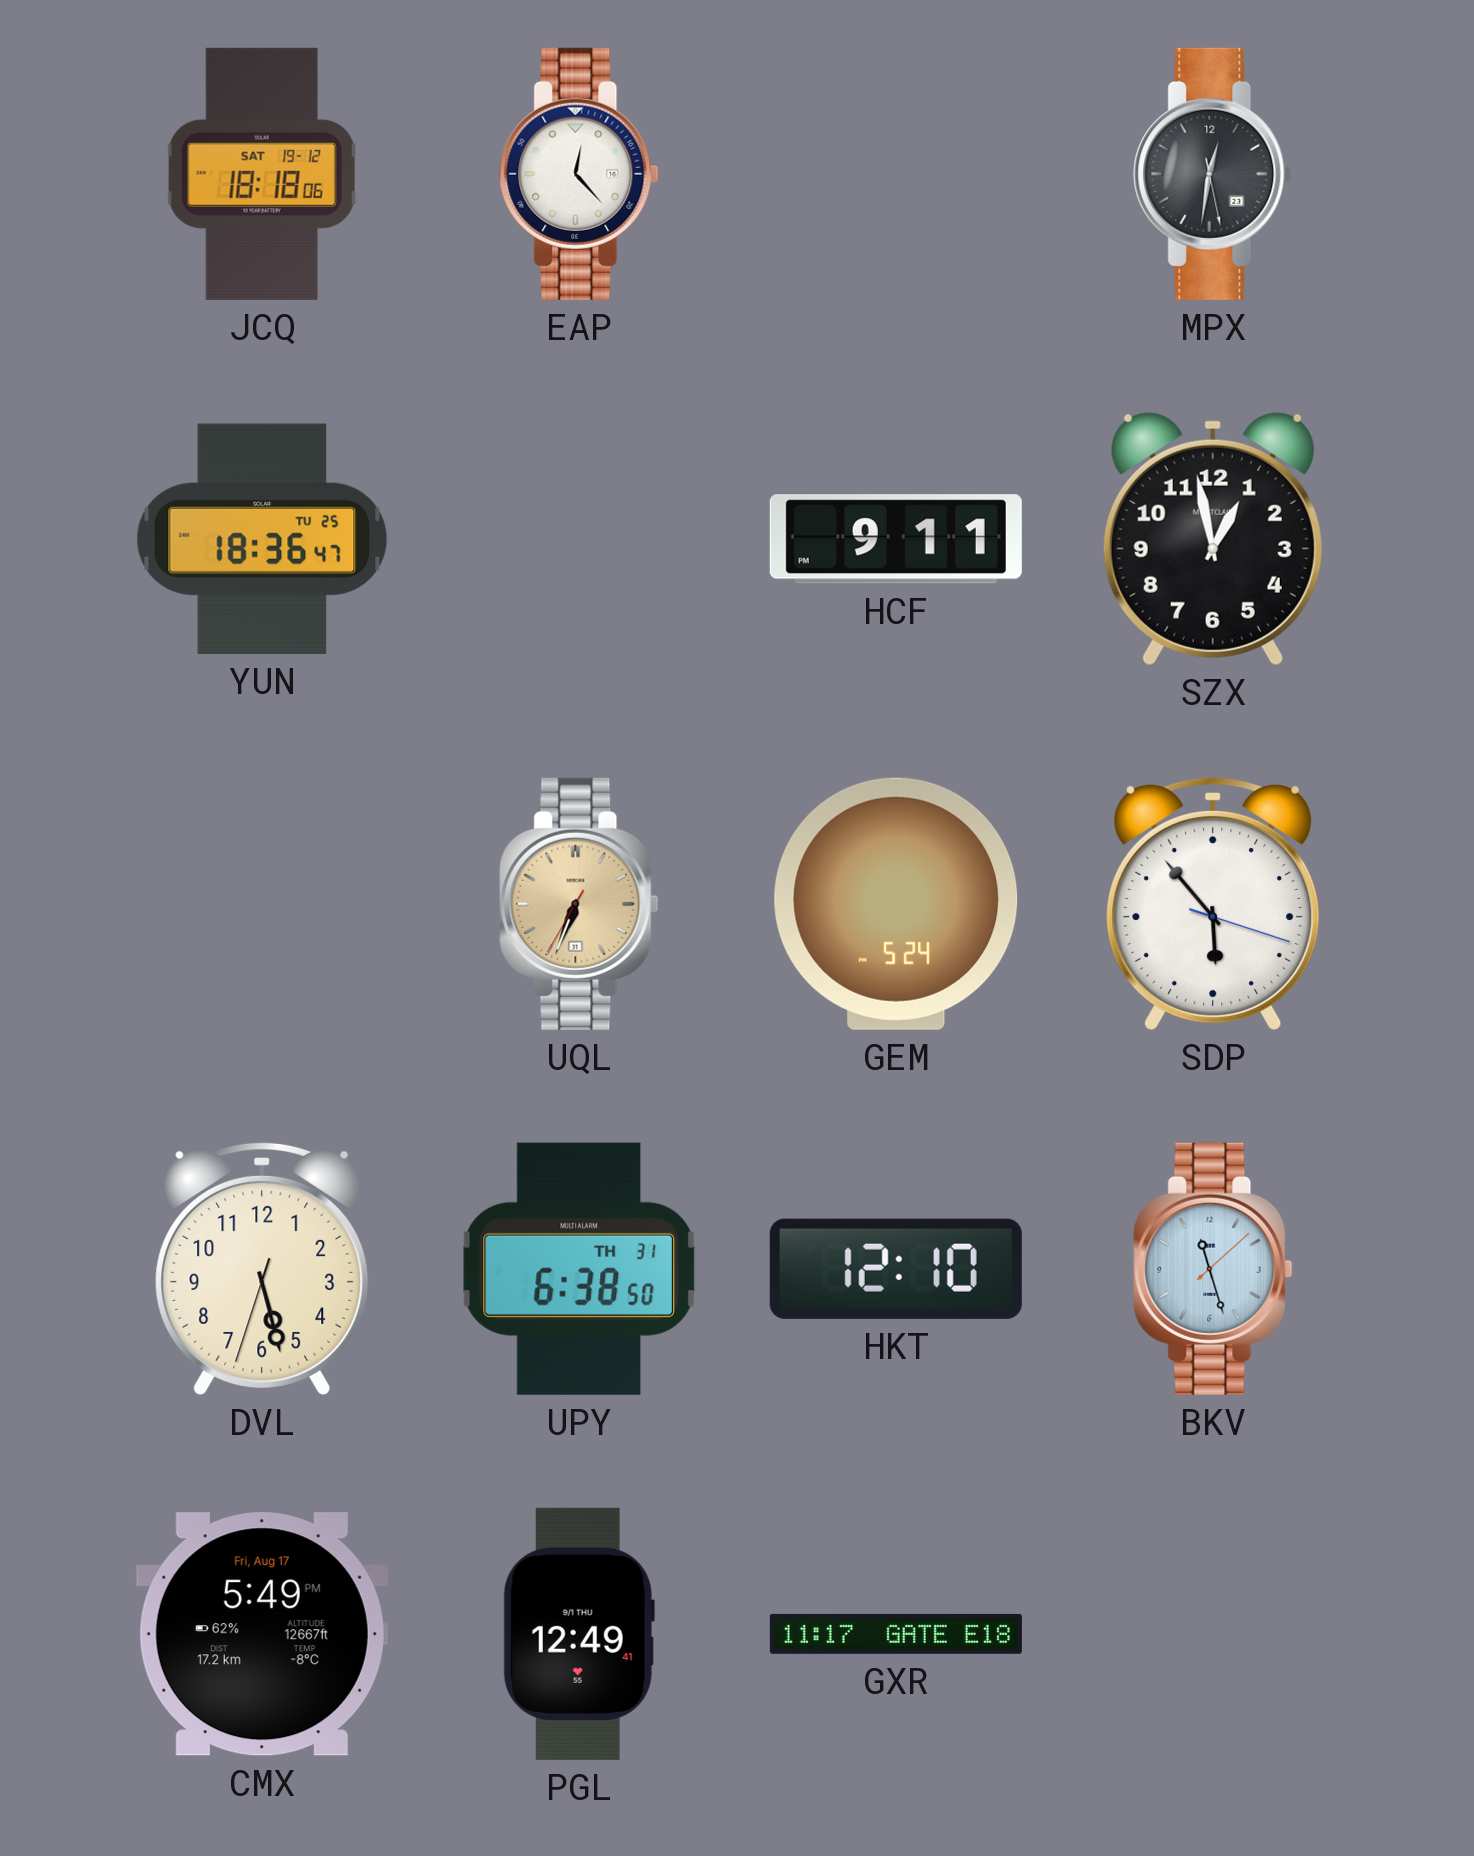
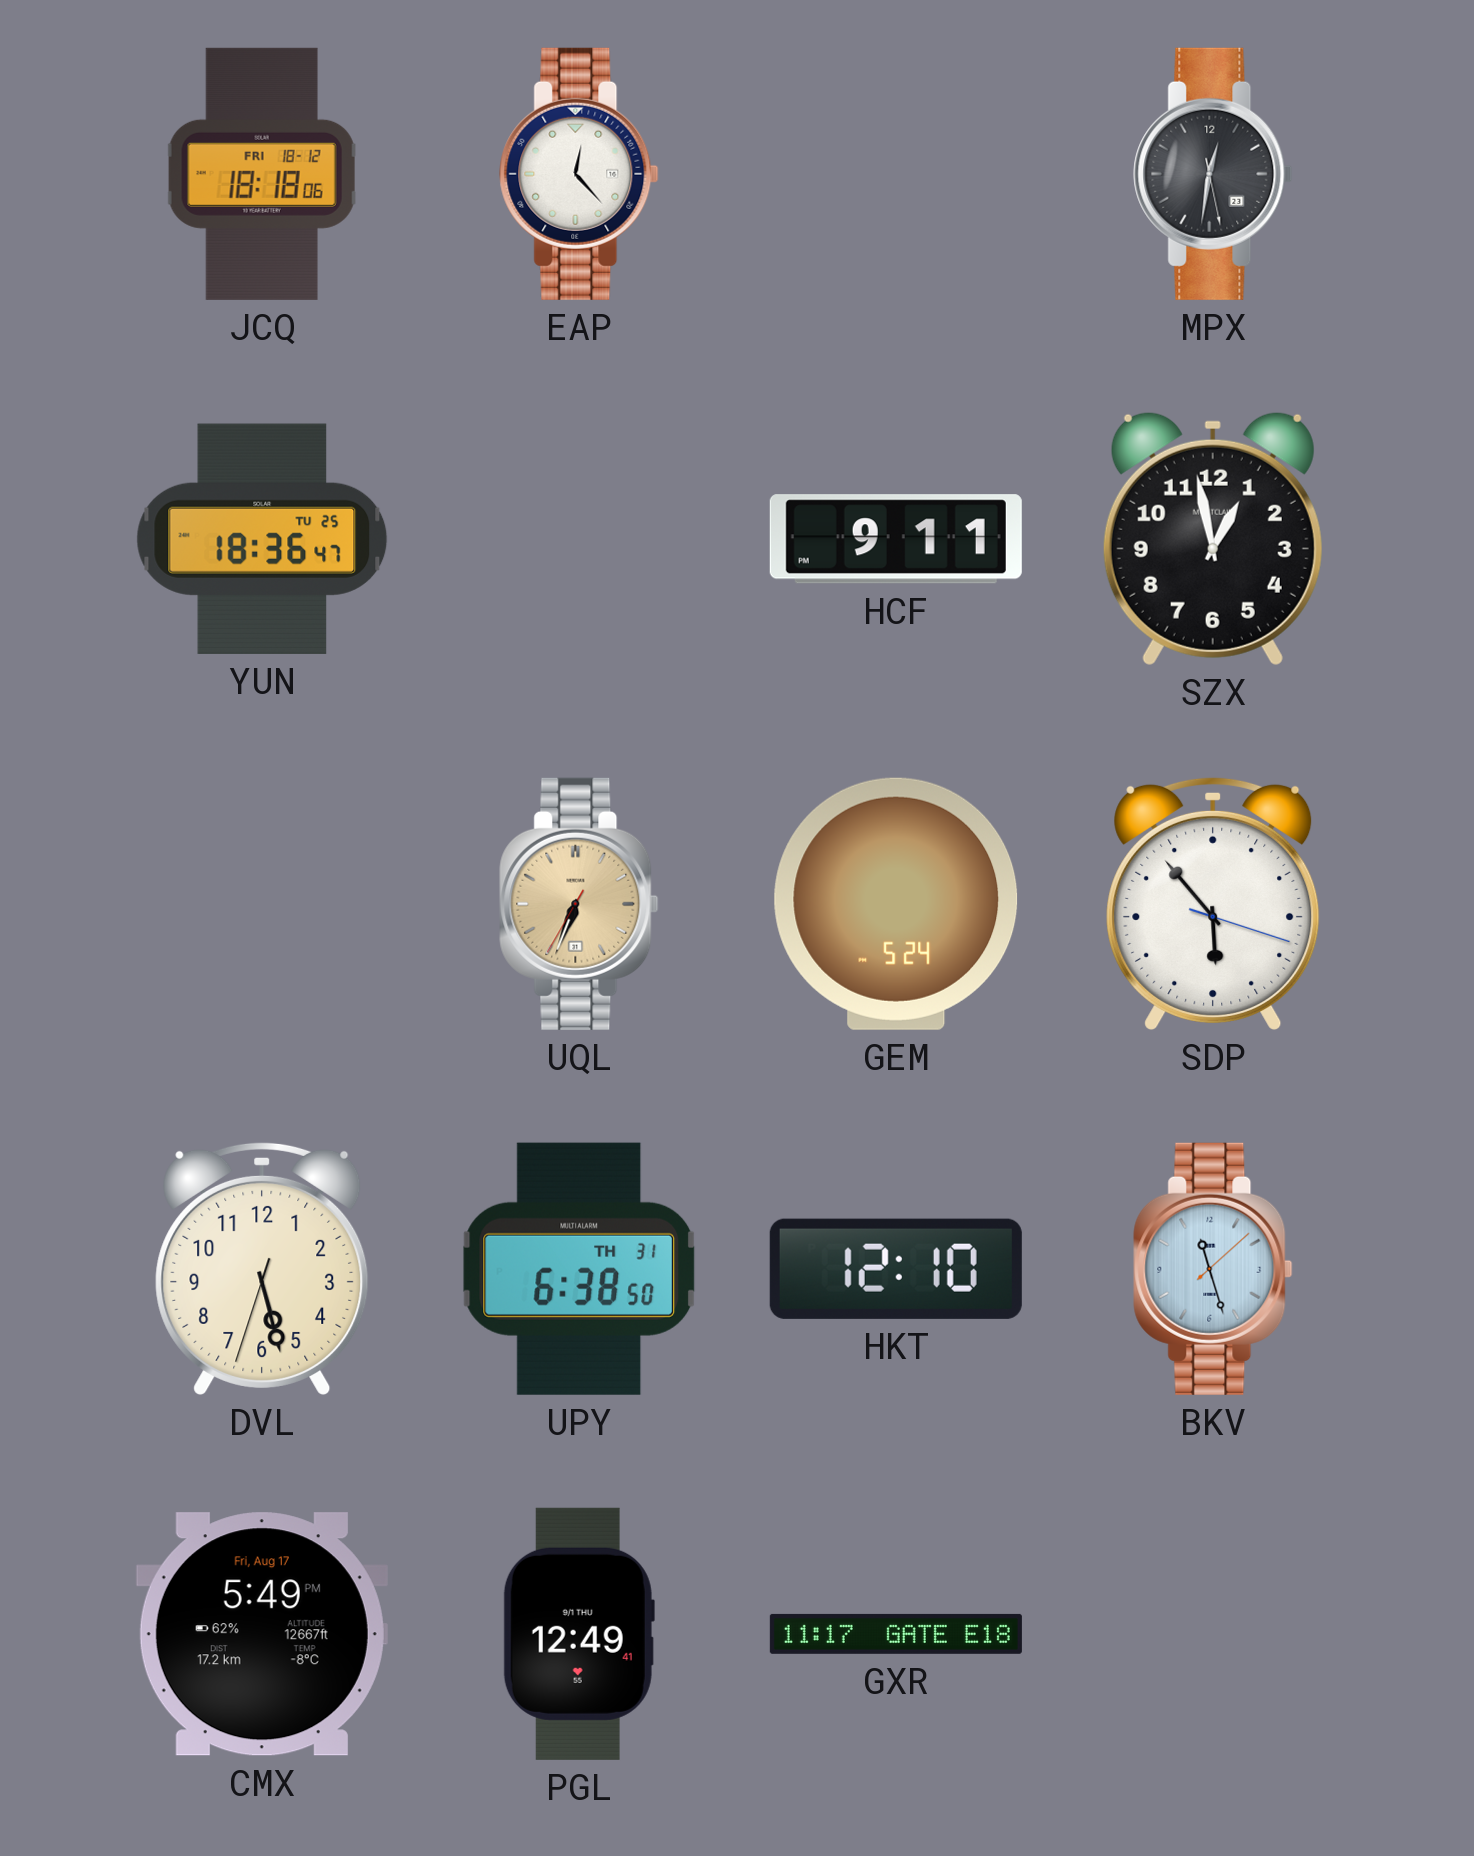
JCQ date: SAT 19-12 -> FRI 18-12
